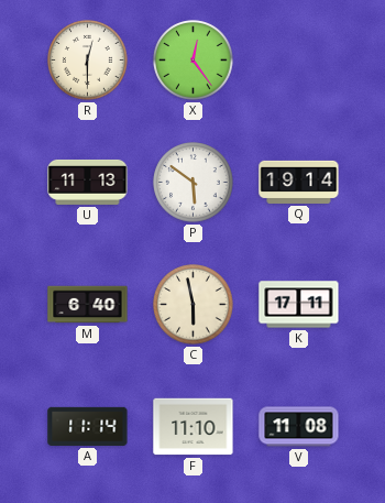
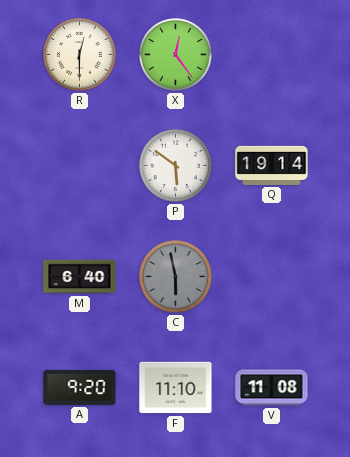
U: 11:13 -> none
C dial: cream -> grey
K: 17:11 -> none
A: 11:14 -> 9:20
